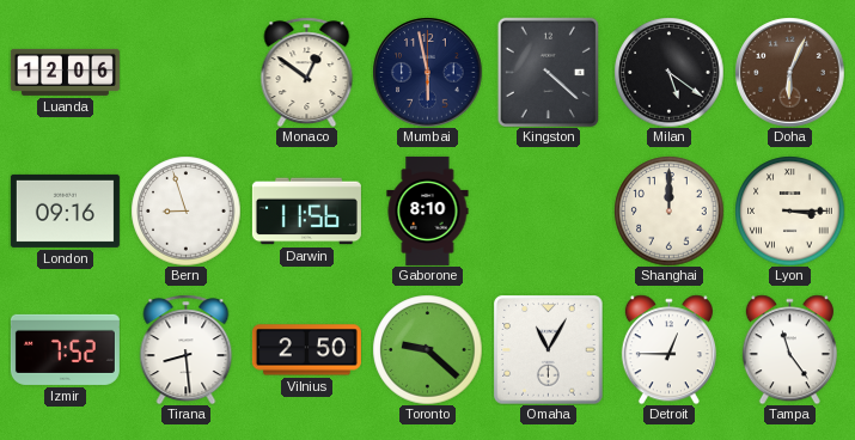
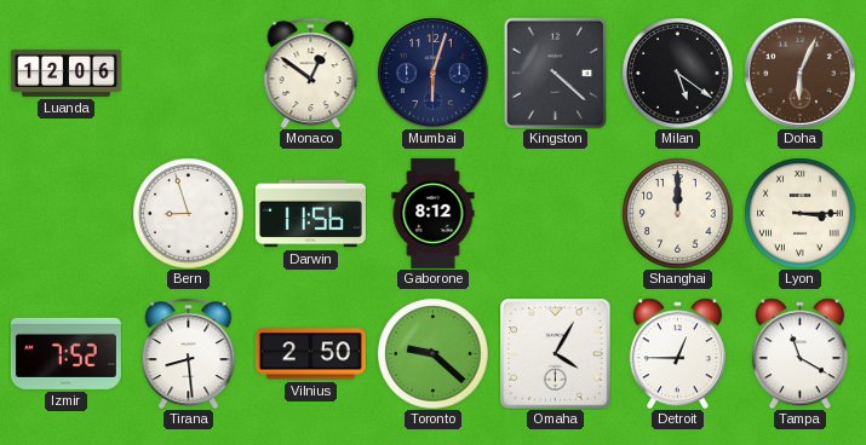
Mumbai: 5:58 -> 6:03
London: 09:16 -> none
Gaborone: 8:10 -> 8:12
Omaha: 11:05 -> 4:05
Tampa: 11:24 -> 11:20
